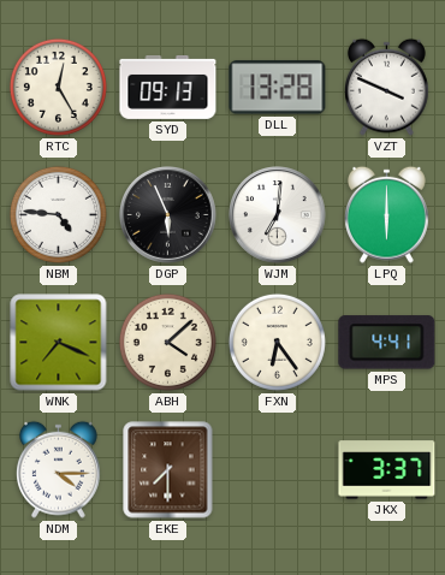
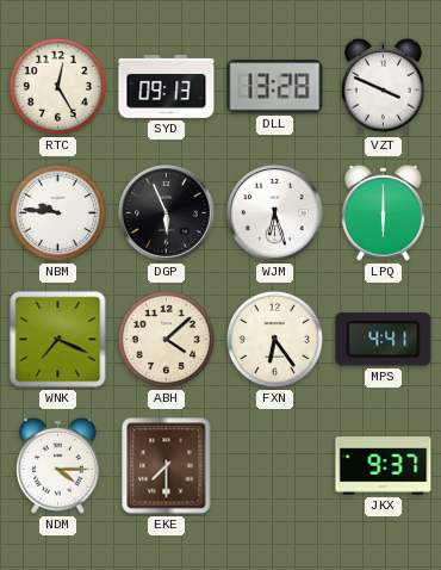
NBM: 4:46 -> 9:46
WJM: 7:01 -> 6:27
JKX: 3:37 -> 9:37
